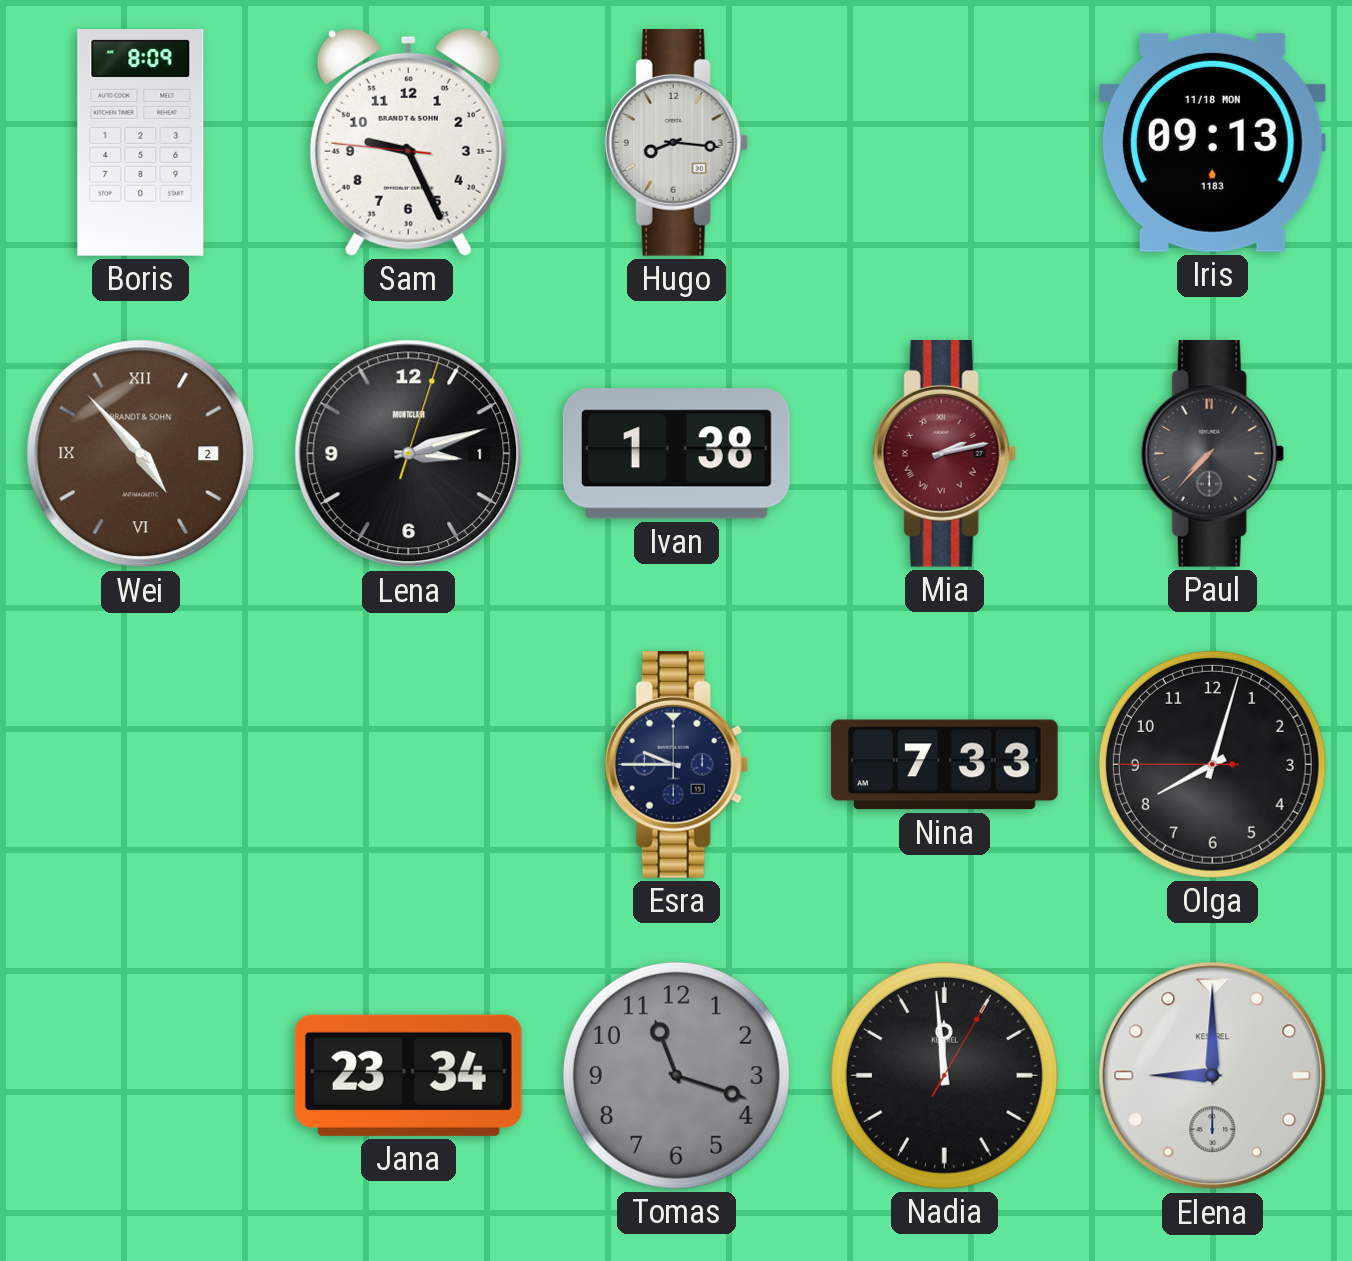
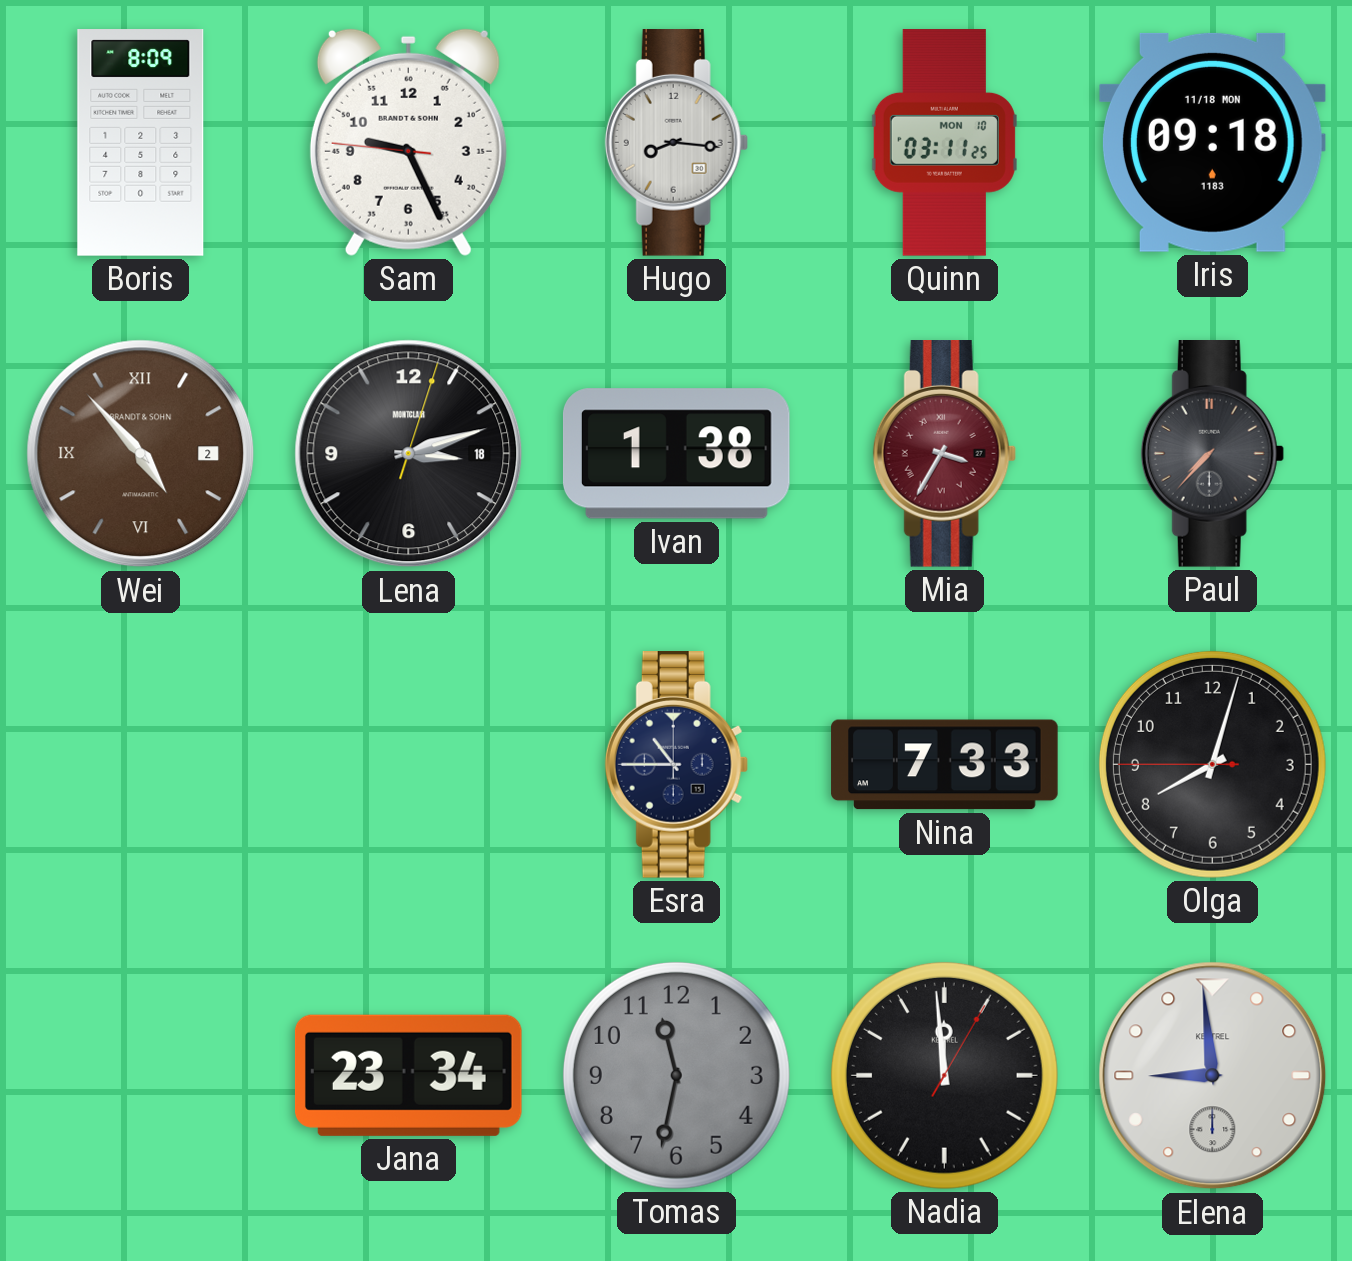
Quinn: none -> 03:11
Iris: 09:13 -> 09:18
Lena date: 1 -> 18
Mia: 2:13 -> 3:35
Esra: 9:45 -> 10:45
Tomas: 11:18 -> 11:32
Elena: 9:00 -> 8:59
